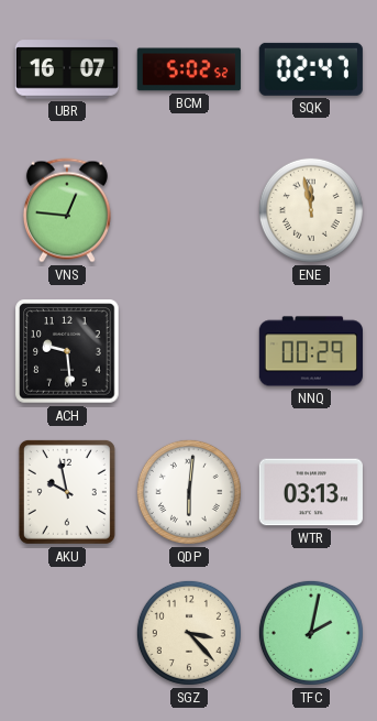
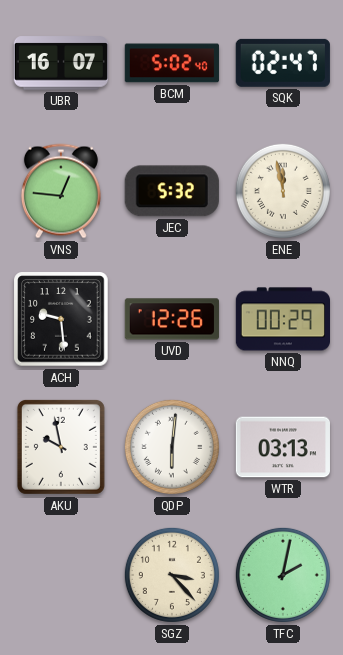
BCM: 5:02:52 -> 5:02:40
JEC: none -> 5:32
UVD: none -> 12:26
